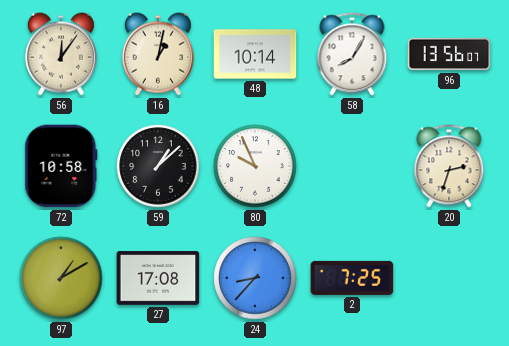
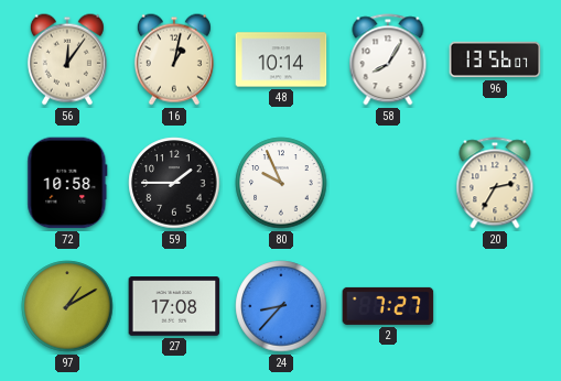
59: 1:08 -> 1:45
20: 2:33 -> 2:35
2: 7:25 -> 7:27
